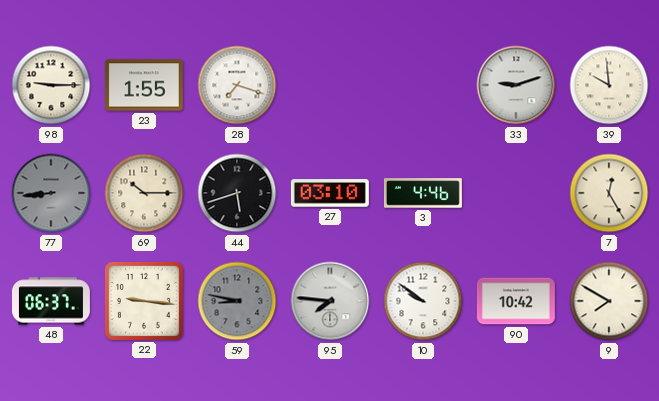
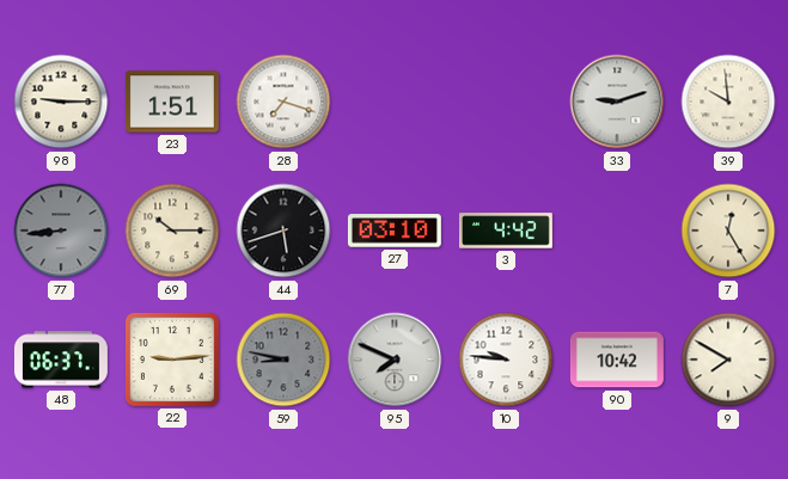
23: 1:55 -> 1:51
3: 4:46 -> 4:42
22: 9:16 -> 9:14
95: 7:46 -> 7:49
10: 9:51 -> 9:46
